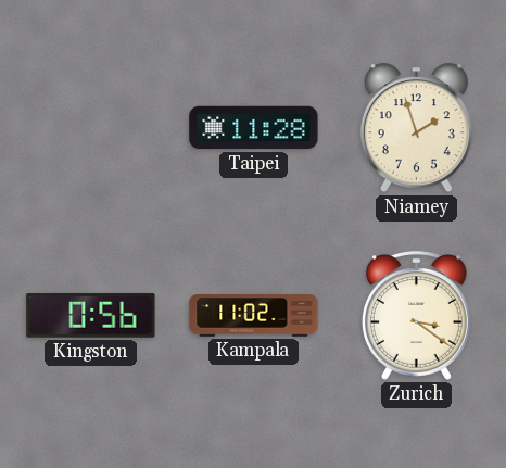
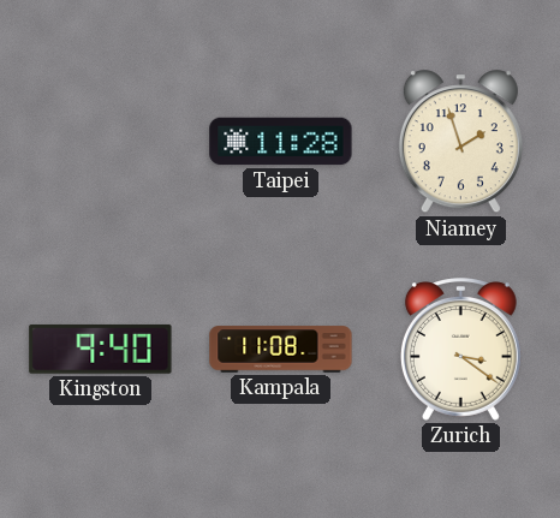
Kingston: 0:56 -> 9:40
Kampala: 11:02 -> 11:08
